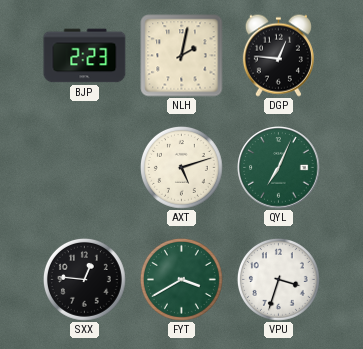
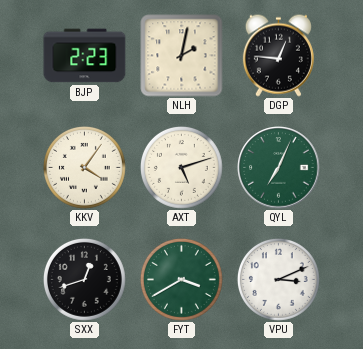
KKV: none -> 4:06
SXX: 12:46 -> 12:42
VPU: 3:33 -> 3:11
